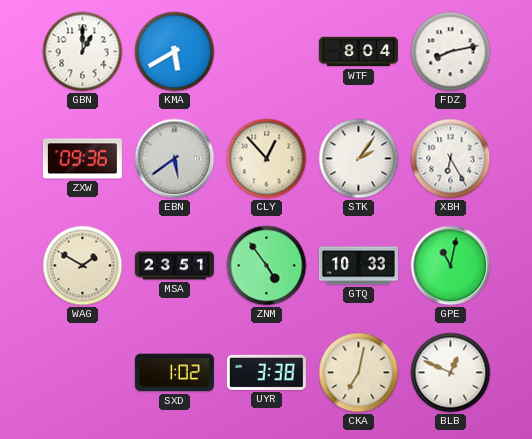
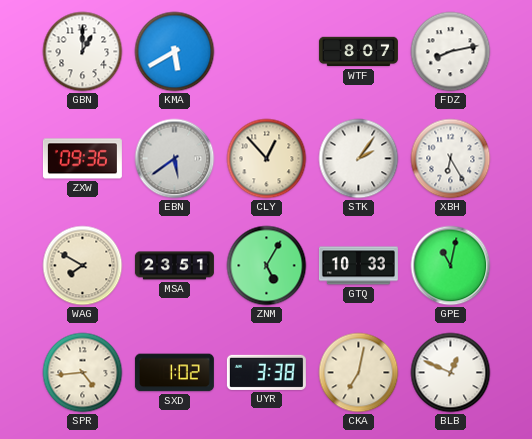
WTF: 8:04 -> 8:07
WAG: 1:50 -> 7:50
ZNM: 4:54 -> 5:05
SPR: none -> 4:44
